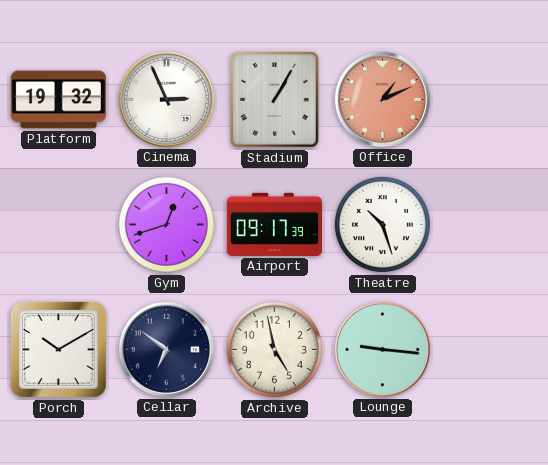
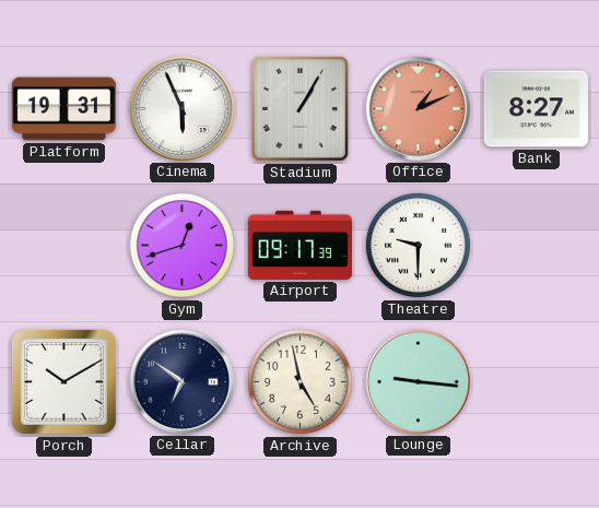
Platform: 19:32 -> 19:31
Cinema: 2:56 -> 5:56
Bank: none -> 8:27
Theatre: 10:27 -> 9:30
